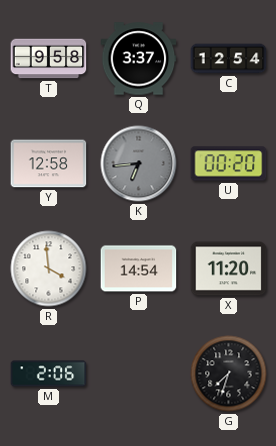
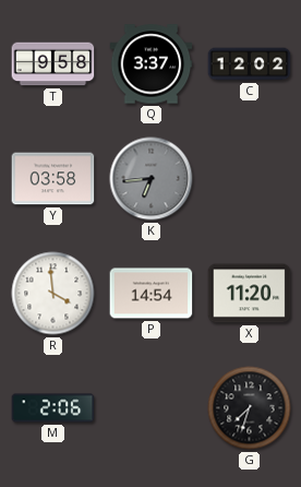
C: 12:54 -> 12:02
Y: 12:58 -> 03:58
U: 00:20 -> none
